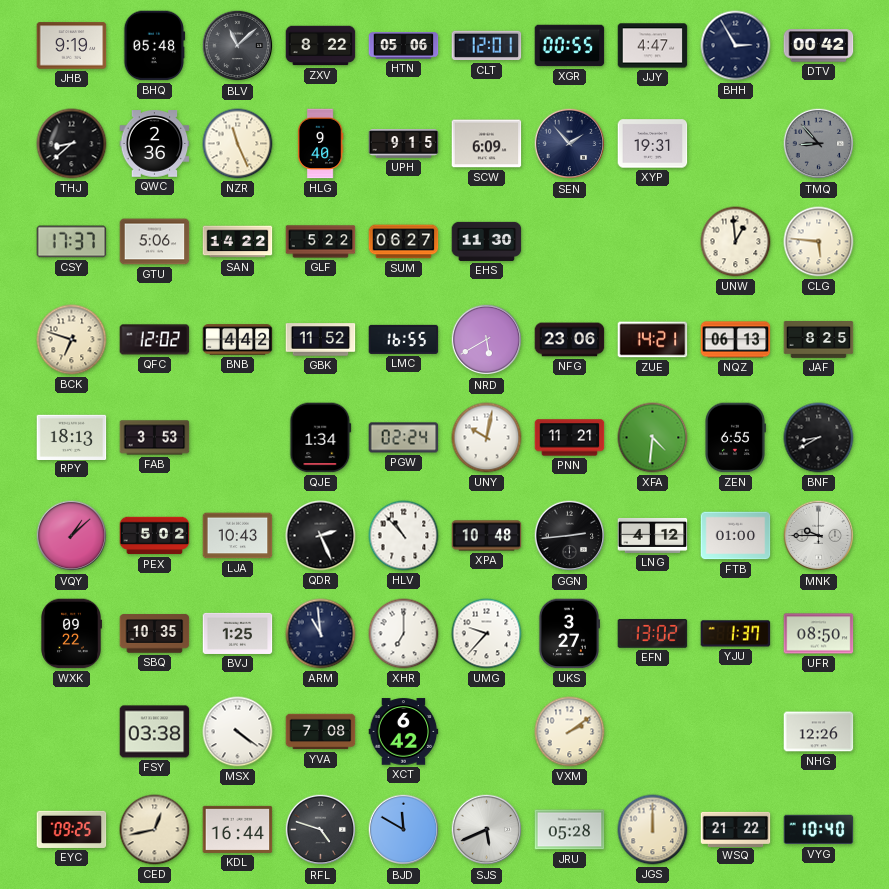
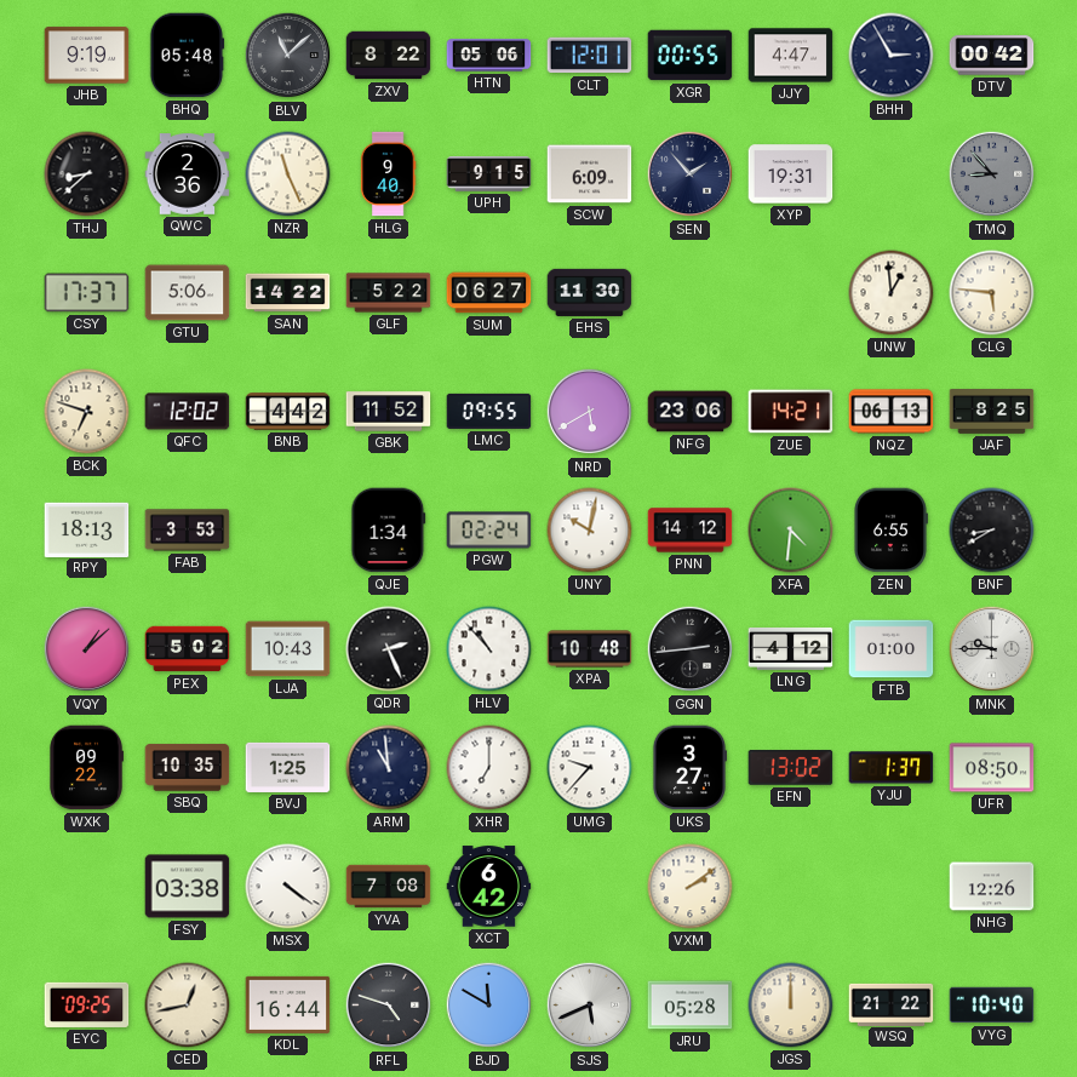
LMC: 16:55 -> 09:55
PNN: 11:21 -> 14:12
